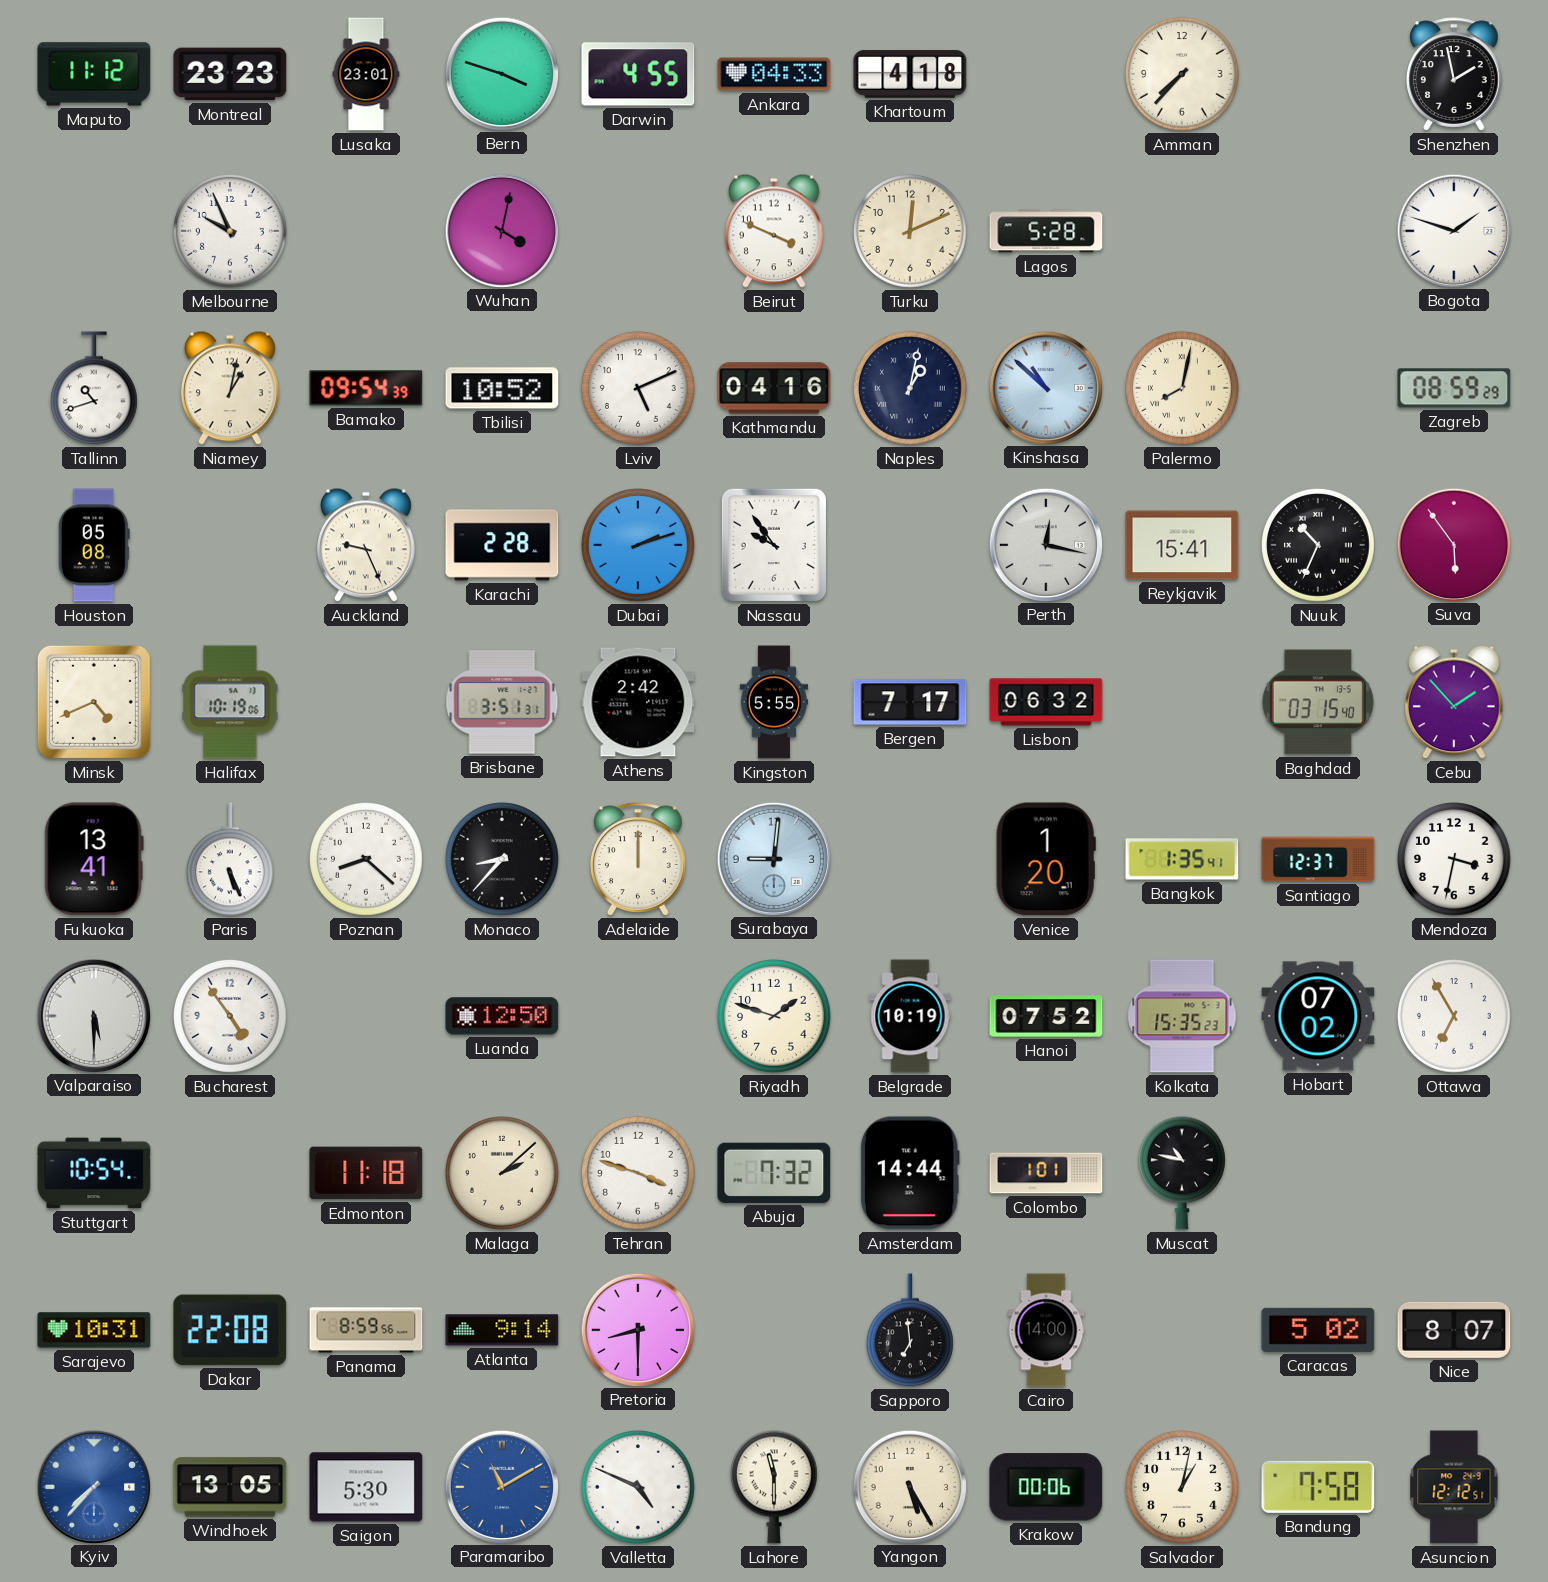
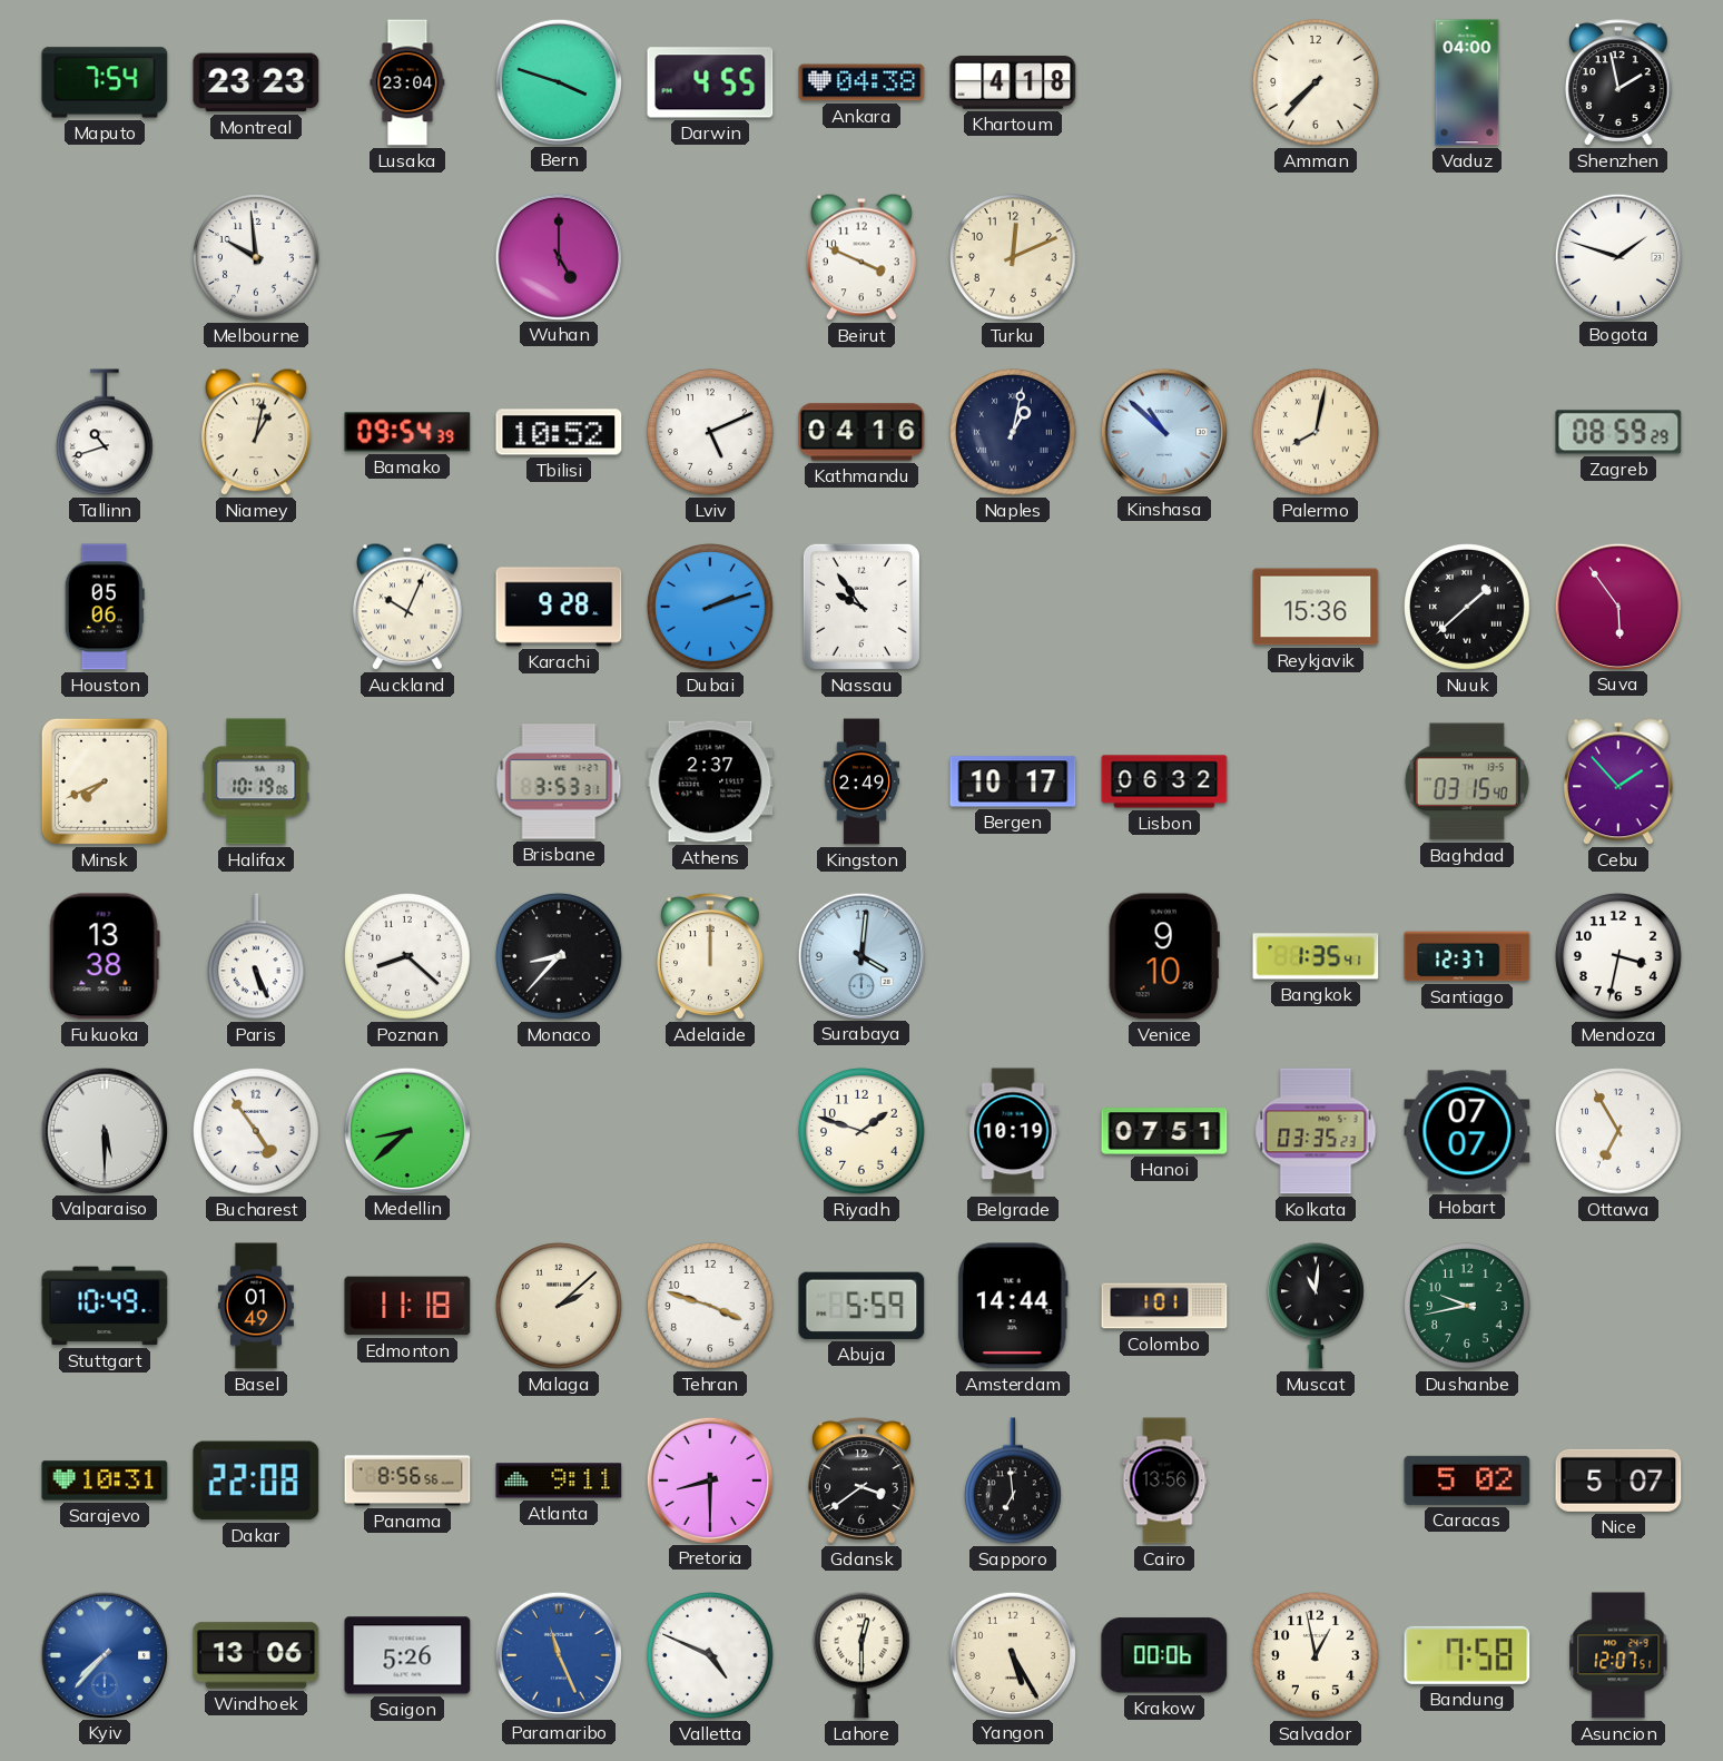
Maputo: 11:12 -> 7:54
Lusaka: 23:01 -> 23:04
Ankara: 04:33 -> 04:38
Vaduz: none -> 04:00
Melbourne: 9:56 -> 9:59
Wuhan: 4:02 -> 5:00
Lagos: 5:28 -> none
Houston: 05:08 -> 05:06
Auckland: 9:26 -> 10:04
Karachi: 2:28 -> 9:28
Perth: 12:17 -> none
Reykjavik: 15:41 -> 15:36
Nuuk: 10:34 -> 1:38
Minsk: 4:41 -> 7:41
Brisbane: 3:51 -> 3:53
Athens: 2:42 -> 2:37
Kingston: 5:55 -> 2:49
Bergen: 7:17 -> 10:17
Fukuoka: 13:41 -> 13:38
Surabaya: 9:01 -> 4:01
Venice: 1:20 -> 9:10
Medellin: none -> 8:38
Luanda: 12:50 -> none
Hanoi: 07:52 -> 07:51
Kolkata: 15:35 -> 03:35
Hobart: 07:02 -> 07:07
Stuttgart: 10:54 -> 10:49
Basel: none -> 01:49
Abuja: 7:32 -> 5:59
Muscat: 10:47 -> 11:01
Dushanbe: none -> 9:43
Panama: 8:59 -> 8:56
Atlanta: 9:14 -> 9:11
Gdansk: none -> 3:39
Cairo: 14:00 -> 13:56
Nice: 8:07 -> 5:07
Windhoek: 13:05 -> 13:06
Saigon: 5:30 -> 5:26
Paramaribo: 11:10 -> 11:26
Lahore: 11:30 -> 12:30
Salvador: 1:02 -> 12:58
Asuncion: 12:12 -> 12:07
